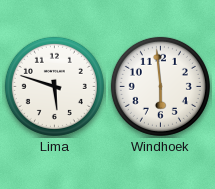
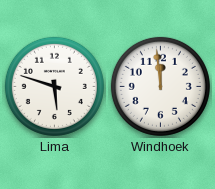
Windhoek: 5:59 -> 11:59
